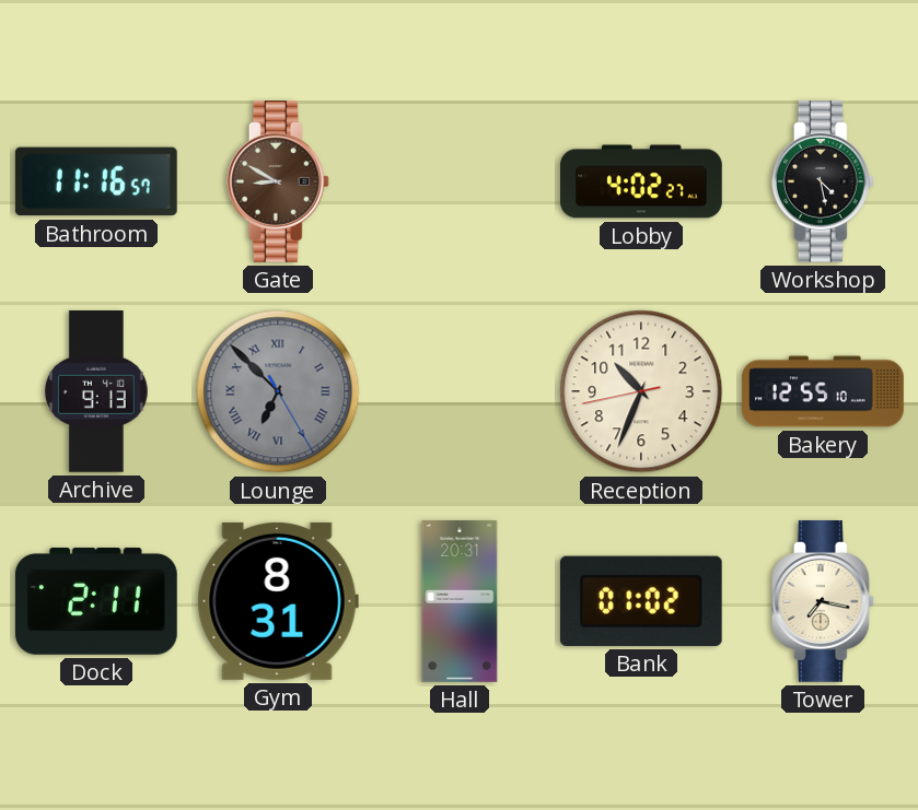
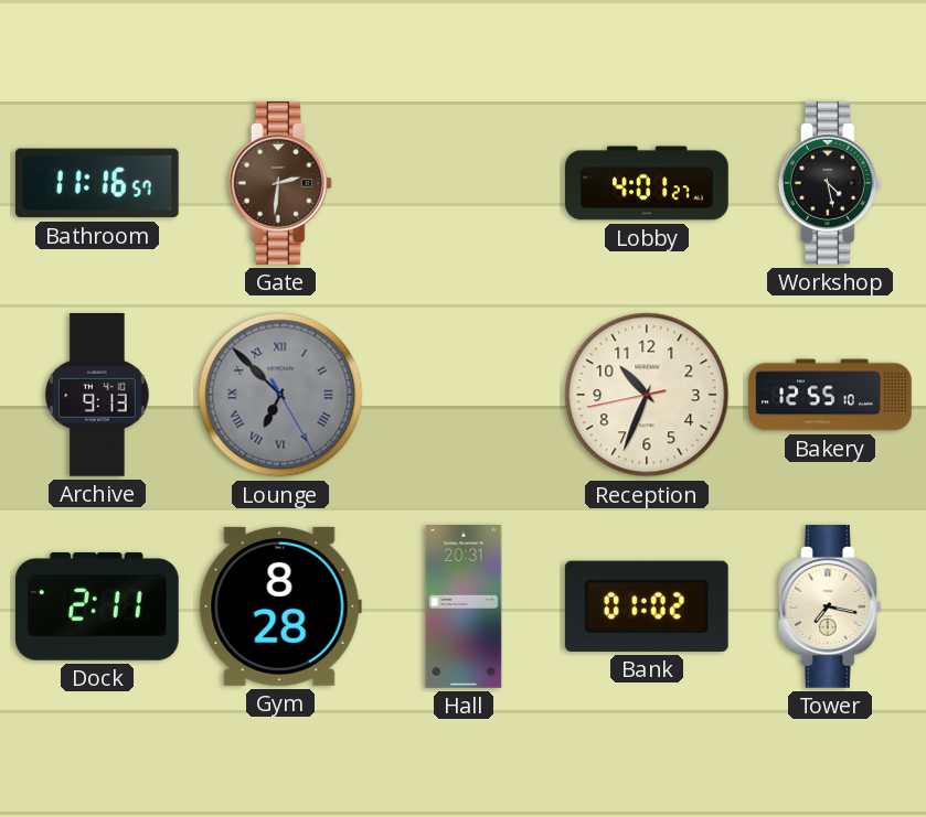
Gate: 8:50 -> 2:31
Lobby: 4:02 -> 4:01
Gym: 8:31 -> 8:28
